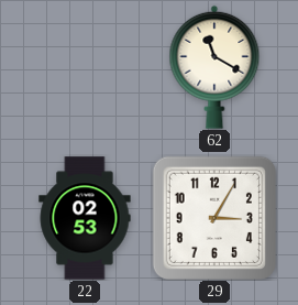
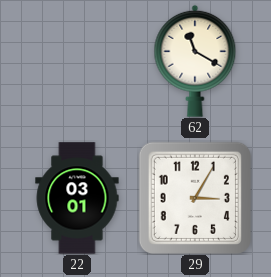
22: 02:53 -> 03:01
